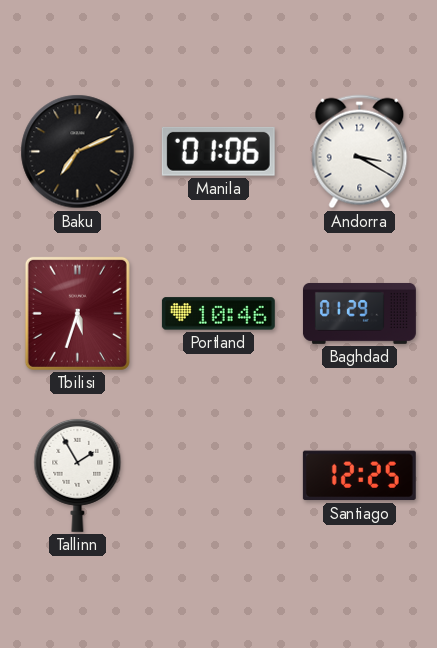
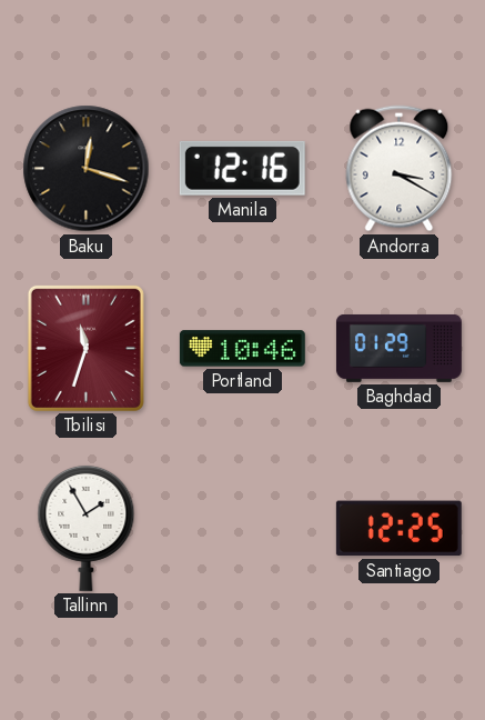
Baku: 7:11 -> 12:18
Manila: 01:06 -> 12:16
Tbilisi: 5:33 -> 11:33
